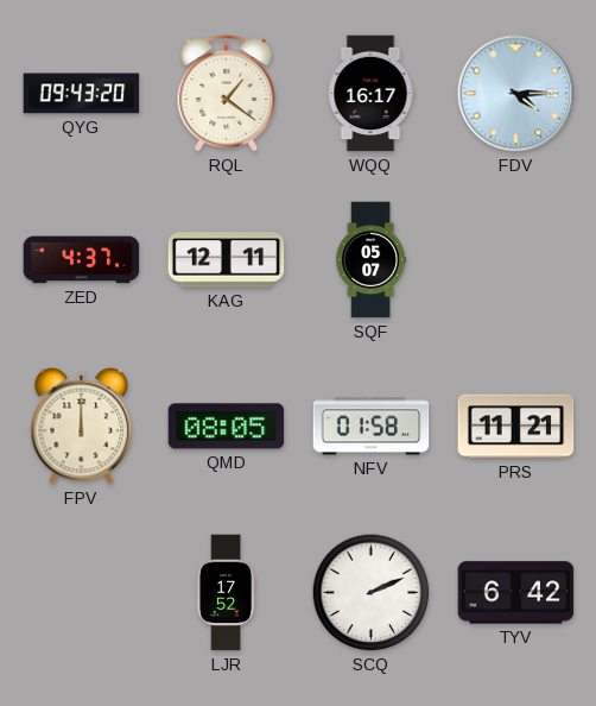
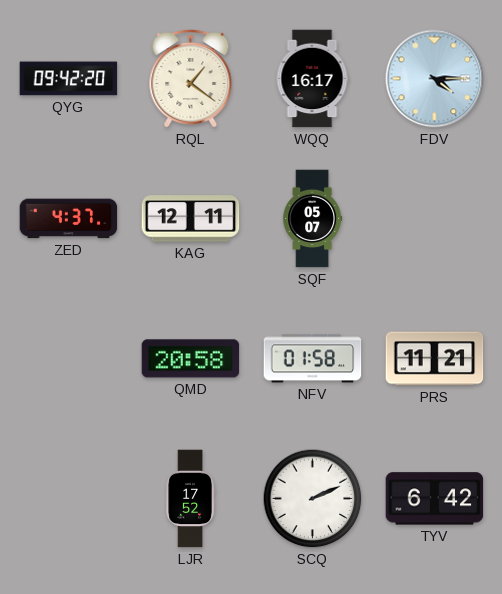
QYG: 09:43 -> 09:42
FPV: 12:00 -> none
QMD: 08:05 -> 20:58
